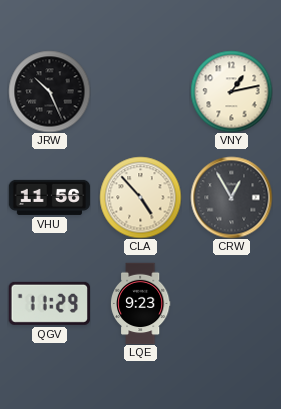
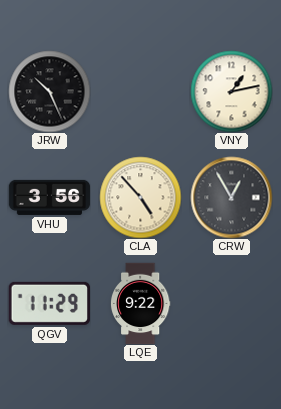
VHU: 11:56 -> 3:56
LQE: 9:23 -> 9:22
